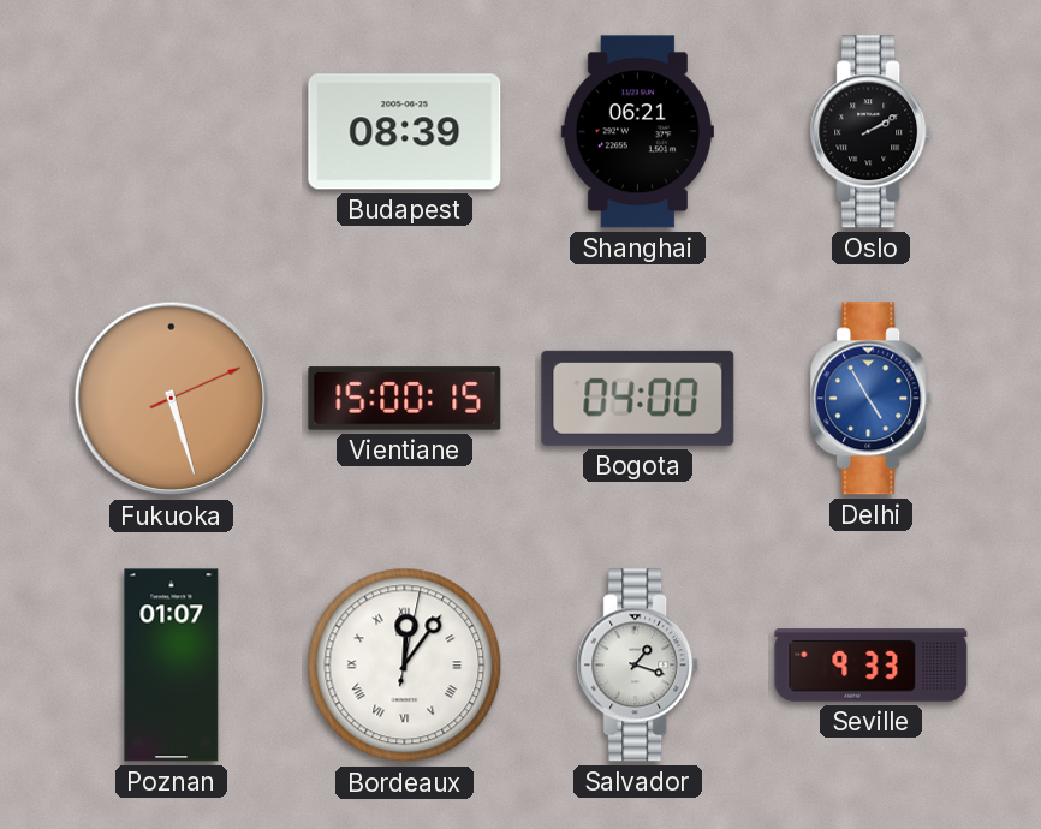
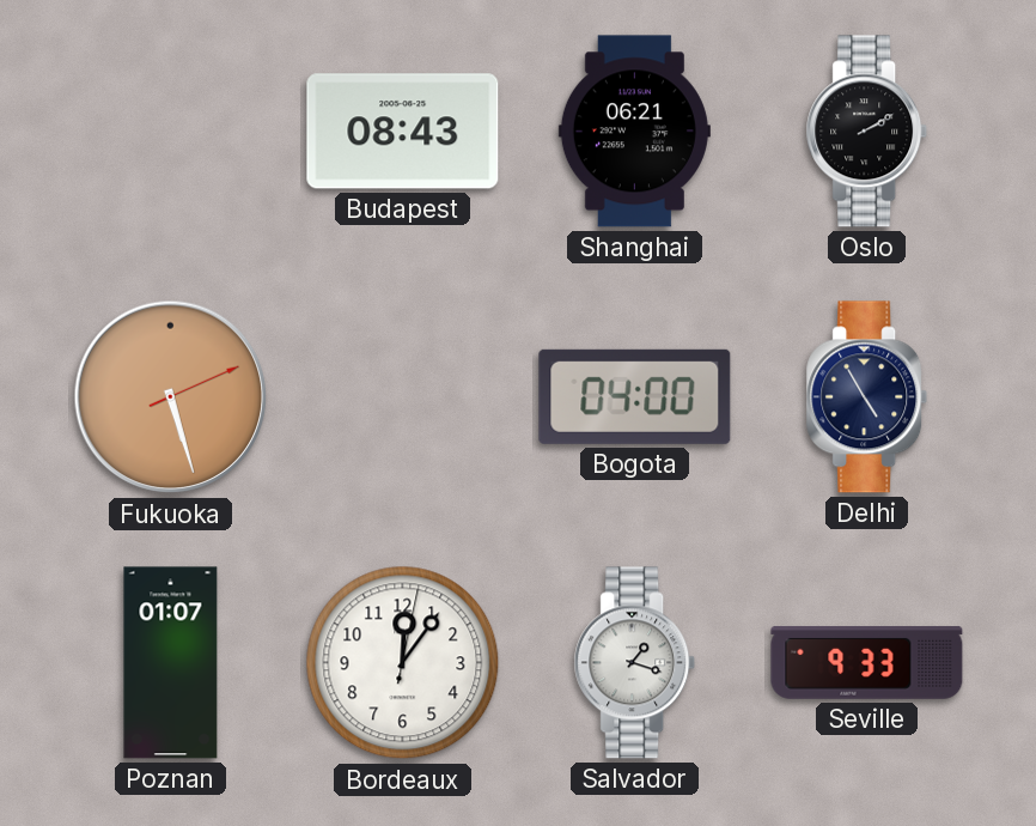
Budapest: 08:39 -> 08:43
Vientiane: 15:00 -> none
Delhi dial: blue -> navy
Bordeaux numerals: Roman -> Arabic
